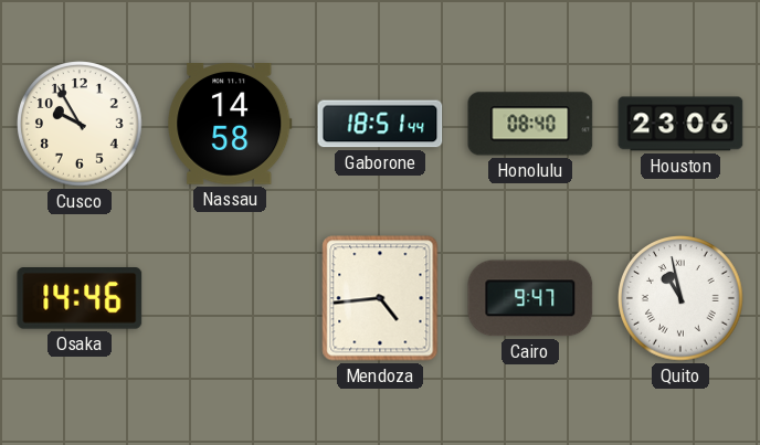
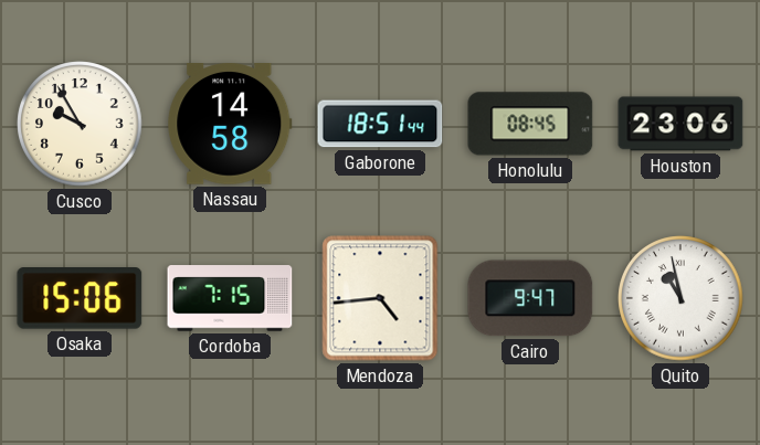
Honolulu: 08:40 -> 08:45
Osaka: 14:46 -> 15:06
Cordoba: none -> 7:15
